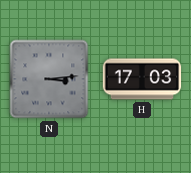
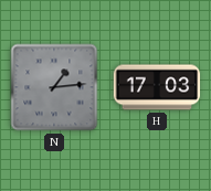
N: 3:14 -> 1:14
